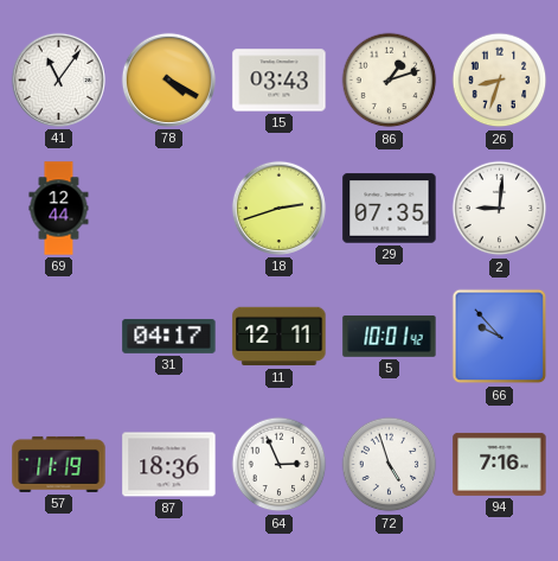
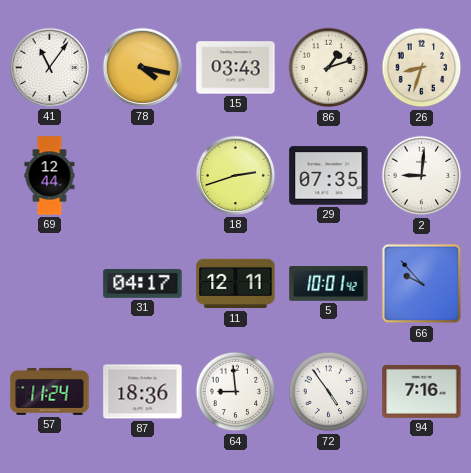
78: 4:20 -> 4:17
57: 11:19 -> 11:24
64: 2:56 -> 8:59
72: 4:57 -> 4:54
